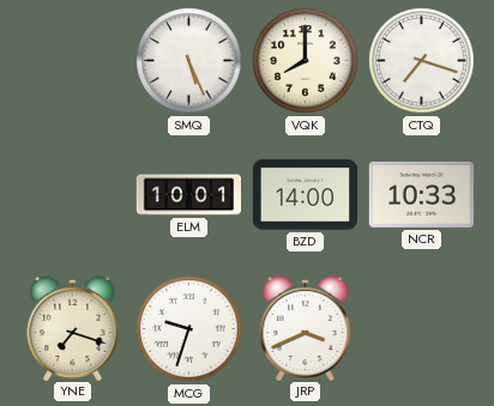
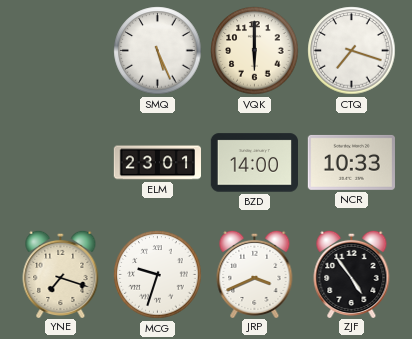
VQK: 8:00 -> 6:00
ELM: 10:01 -> 23:01
ZJF: none -> 4:54
